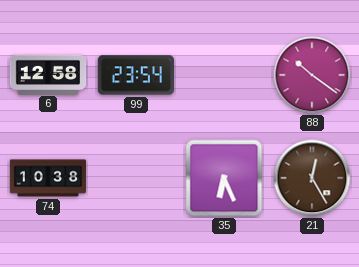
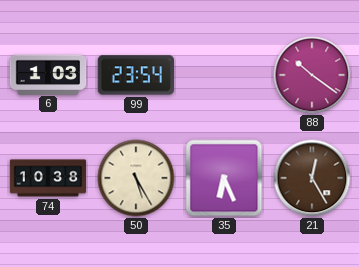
6: 12:58 -> 1:03
50: none -> 5:25
